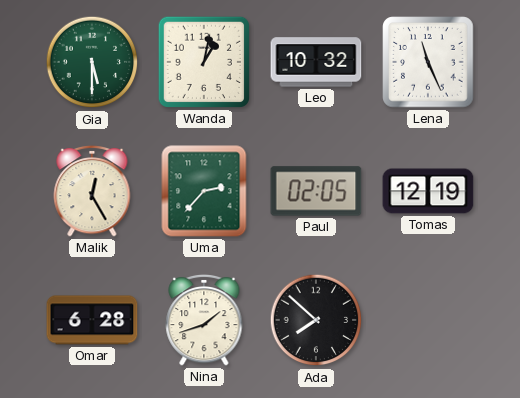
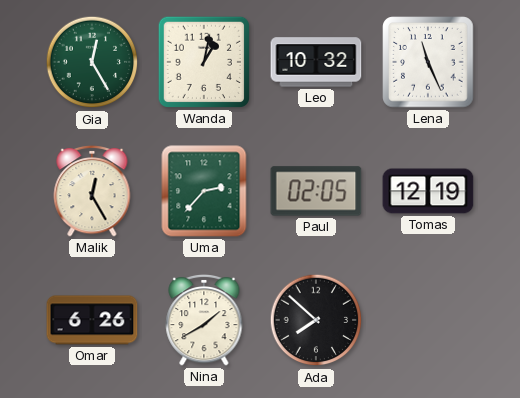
Gia: 5:30 -> 12:25
Omar: 6:28 -> 6:26
Nina: 1:42 -> 1:40
